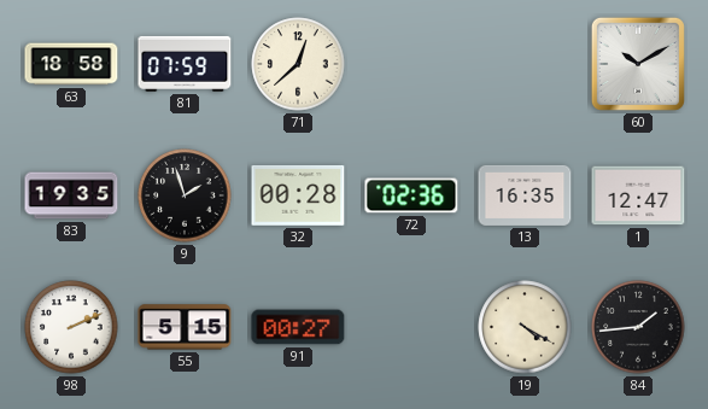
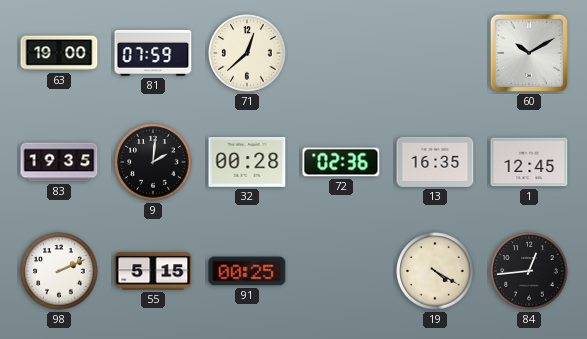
63: 18:58 -> 19:00
9: 1:57 -> 2:01
1: 12:47 -> 12:45
91: 00:27 -> 00:25
84: 1:44 -> 12:44
